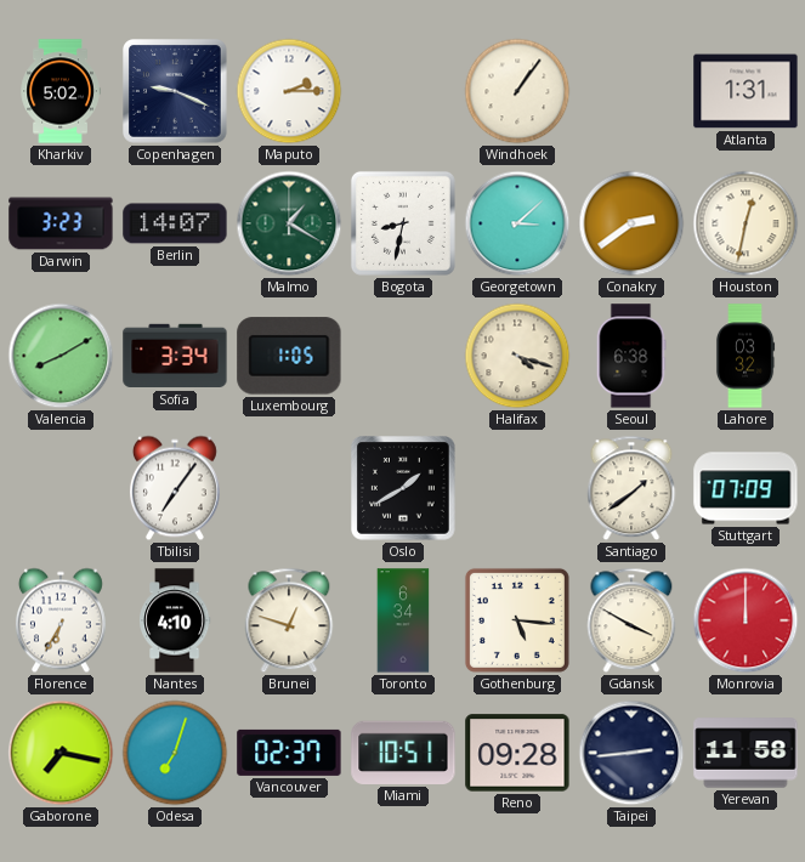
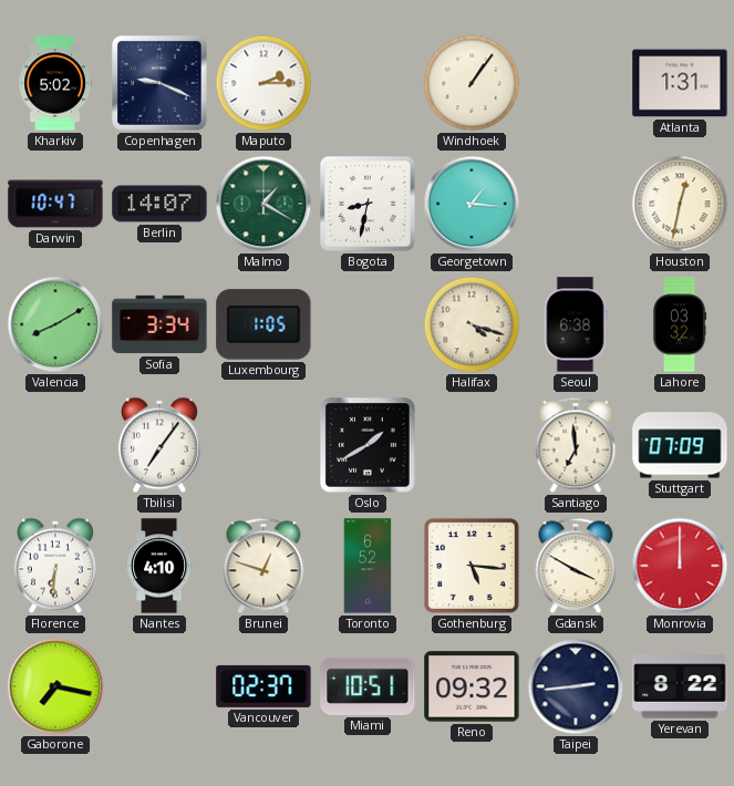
Darwin: 3:23 -> 10:47
Georgetown: 3:08 -> 1:16
Conakry: 2:39 -> none
Santiago: 1:39 -> 6:59
Florence: 6:35 -> 6:31
Toronto: 6:34 -> 6:52
Odesa: 7:03 -> none
Reno: 09:28 -> 09:32
Yerevan: 11:58 -> 8:22
